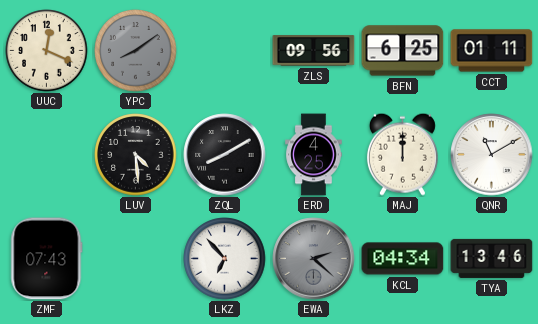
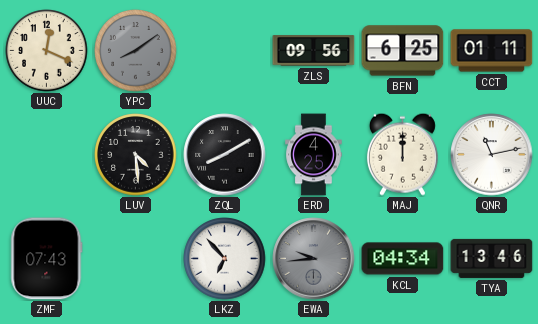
QNR: 11:10 -> 11:13
EWA: 2:22 -> 9:44
